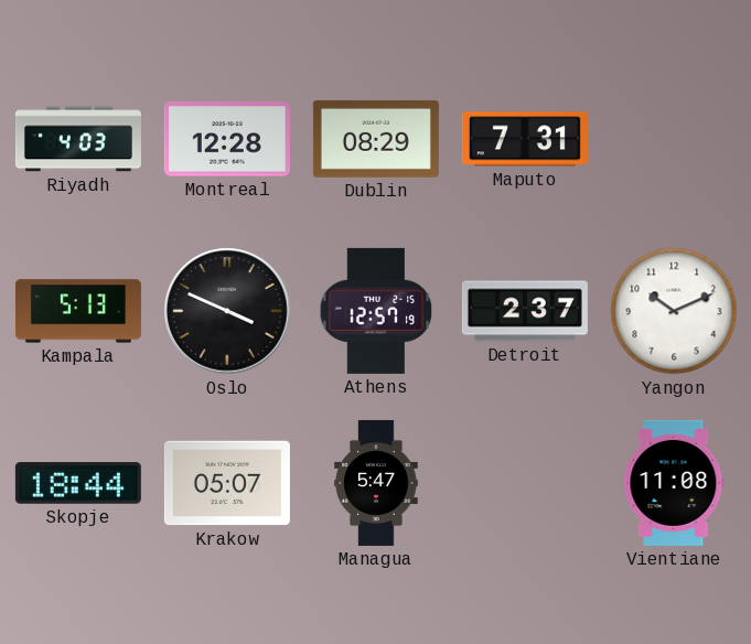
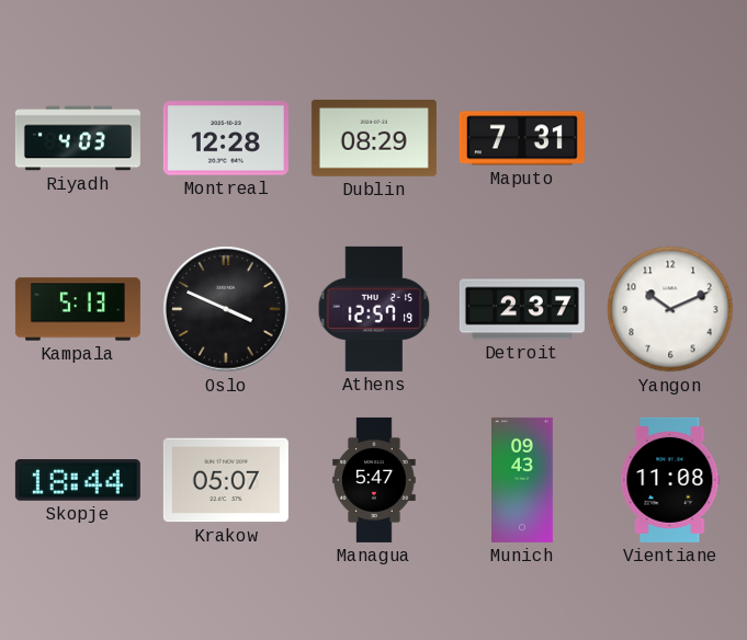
Munich: none -> 09:43
